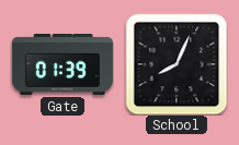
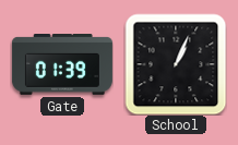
School: 8:04 -> 1:04
